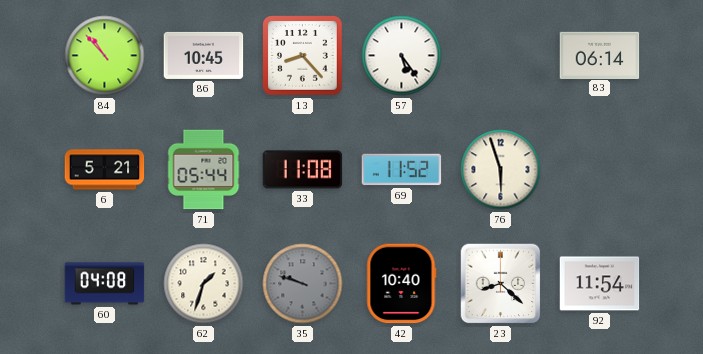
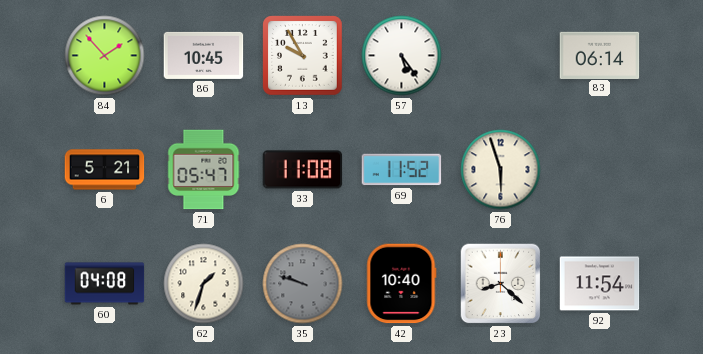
84: 10:53 -> 1:53
13: 8:23 -> 9:55
71: 05:44 -> 05:47
